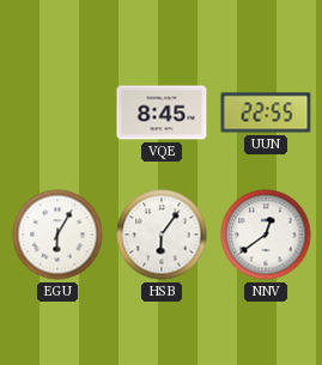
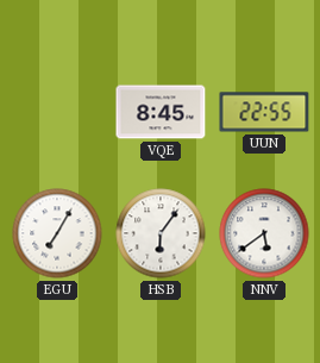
EGU: 6:05 -> 7:05
NNV: 12:39 -> 5:39
